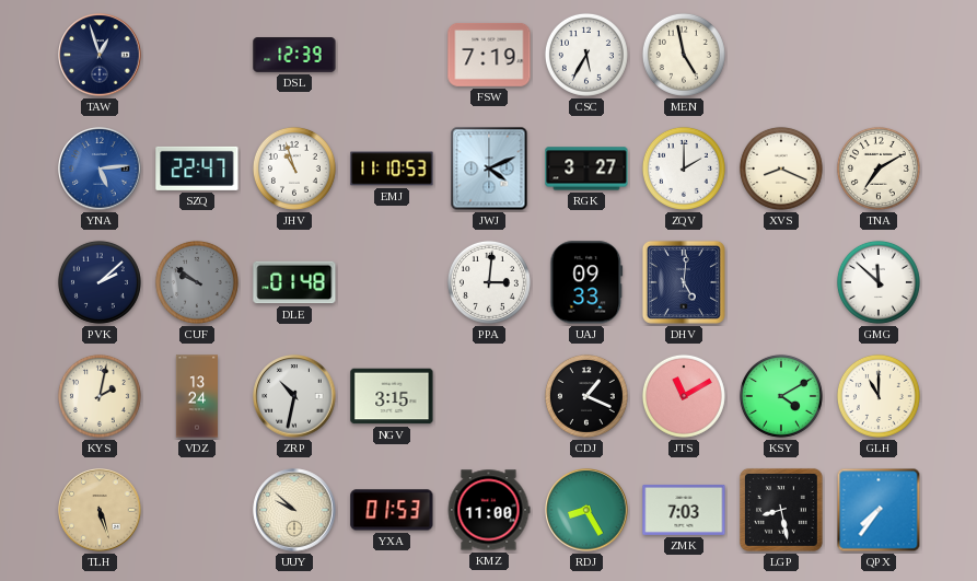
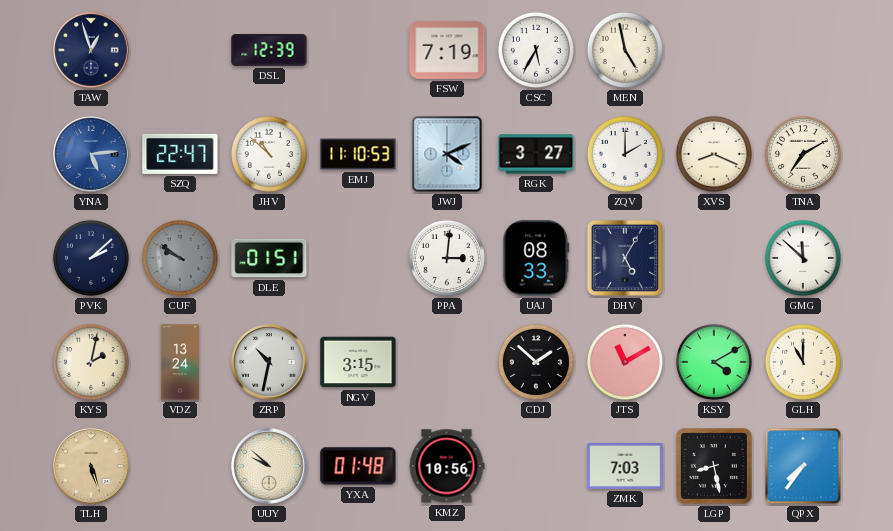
JHV: 10:57 -> 10:52
DLE: 01:48 -> 01:51
UAJ: 09:33 -> 08:33
DHV: 5:01 -> 5:05
CDJ: 1:19 -> 1:52
YXA: 01:53 -> 01:48
KMZ: 11:00 -> 10:56
RDJ: 8:25 -> none
